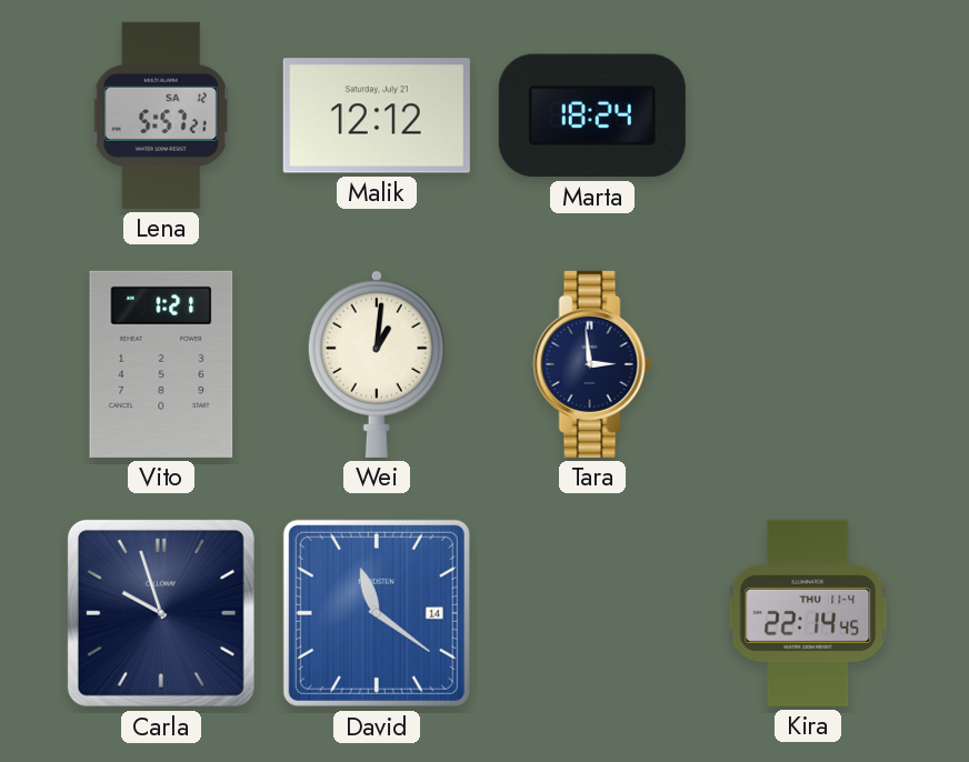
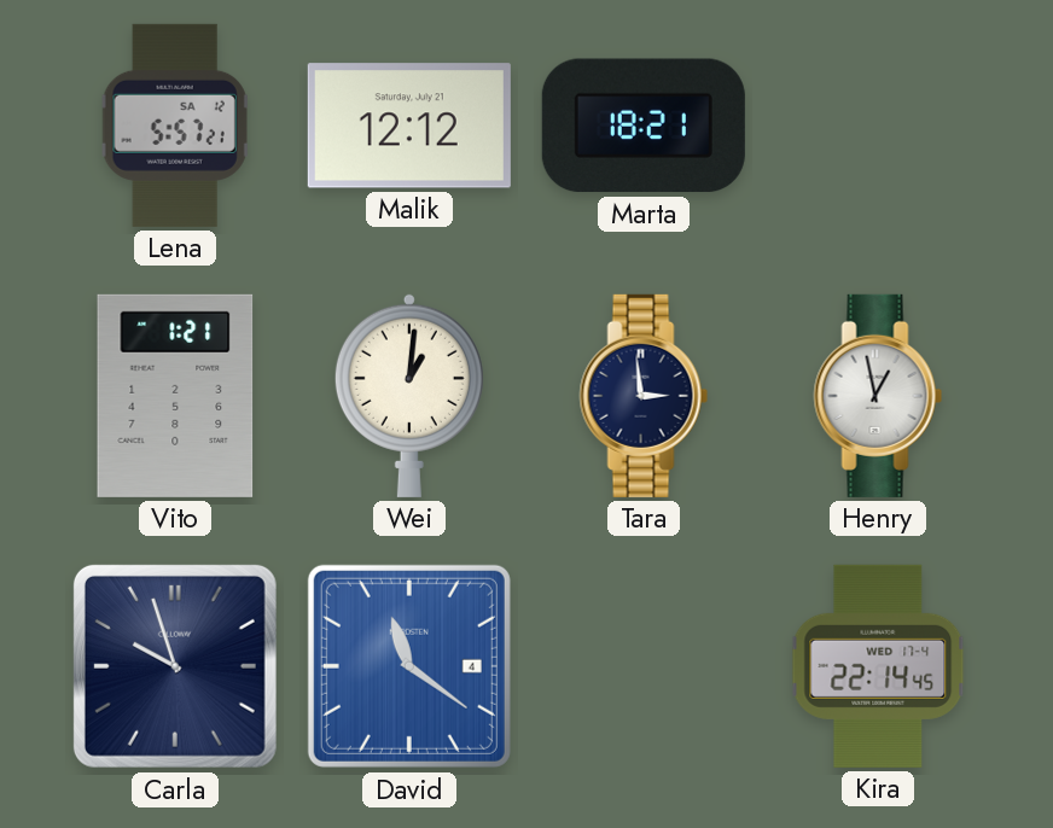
Marta: 18:24 -> 18:21
Henry: none -> 12:58
David date: 14 -> 4
Kira date: THU 11-4 -> WED 17-4
